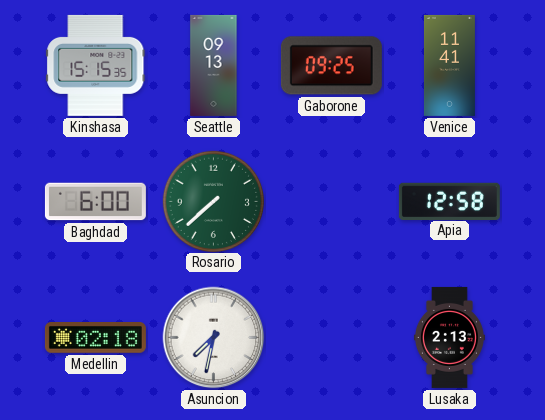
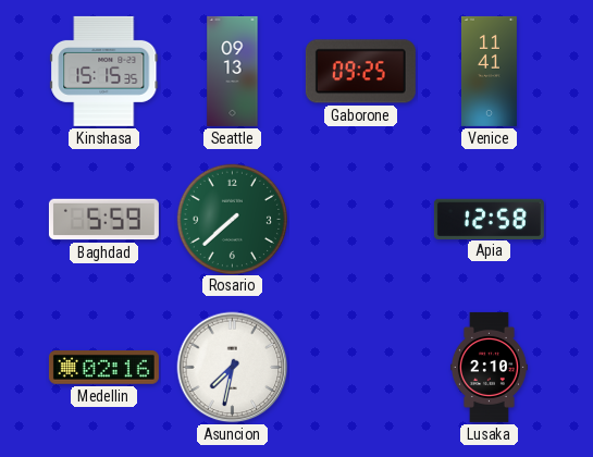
Baghdad: 6:00 -> 5:59
Medellin: 02:18 -> 02:16
Lusaka: 2:13 -> 2:10
